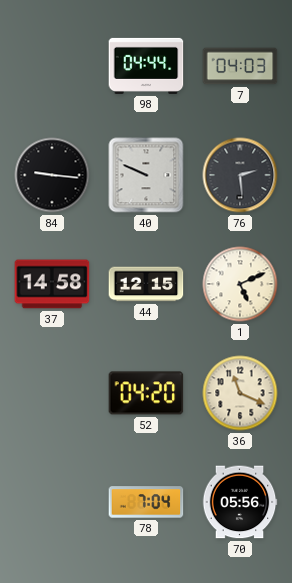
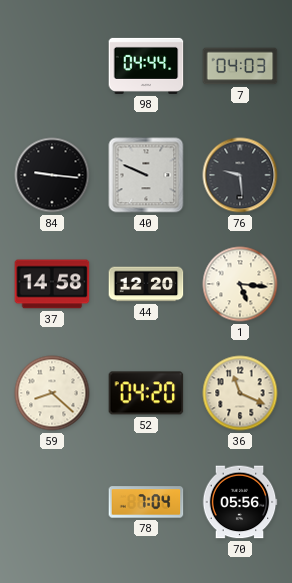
76: 2:29 -> 9:29
44: 12:15 -> 12:20
1: 5:11 -> 5:16
59: none -> 8:22
